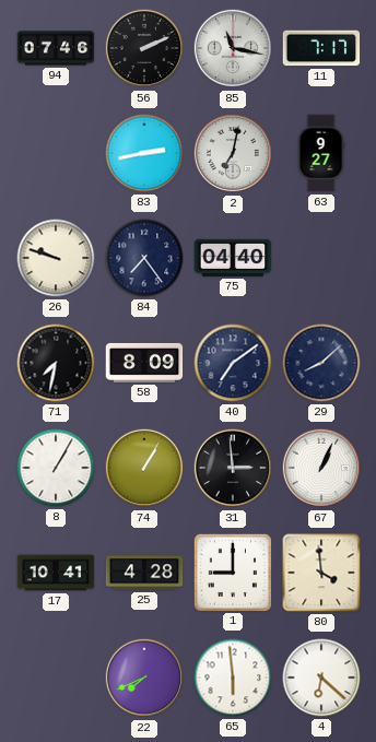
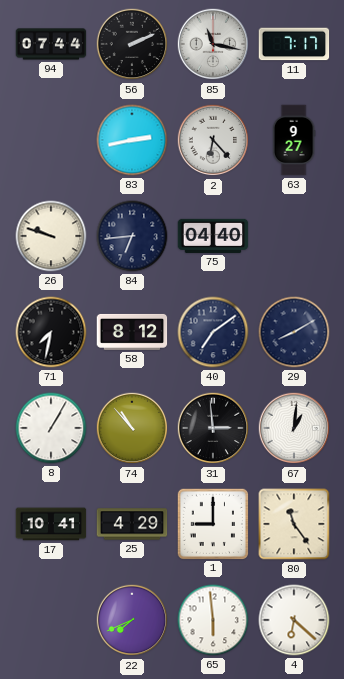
94: 07:46 -> 07:44
2: 7:02 -> 6:23
84: 7:24 -> 6:44
58: 8:09 -> 8:12
29: 8:08 -> 8:10
74: 1:05 -> 10:53
67: 1:04 -> 1:01
25: 4:28 -> 4:29
80: 3:59 -> 11:24
